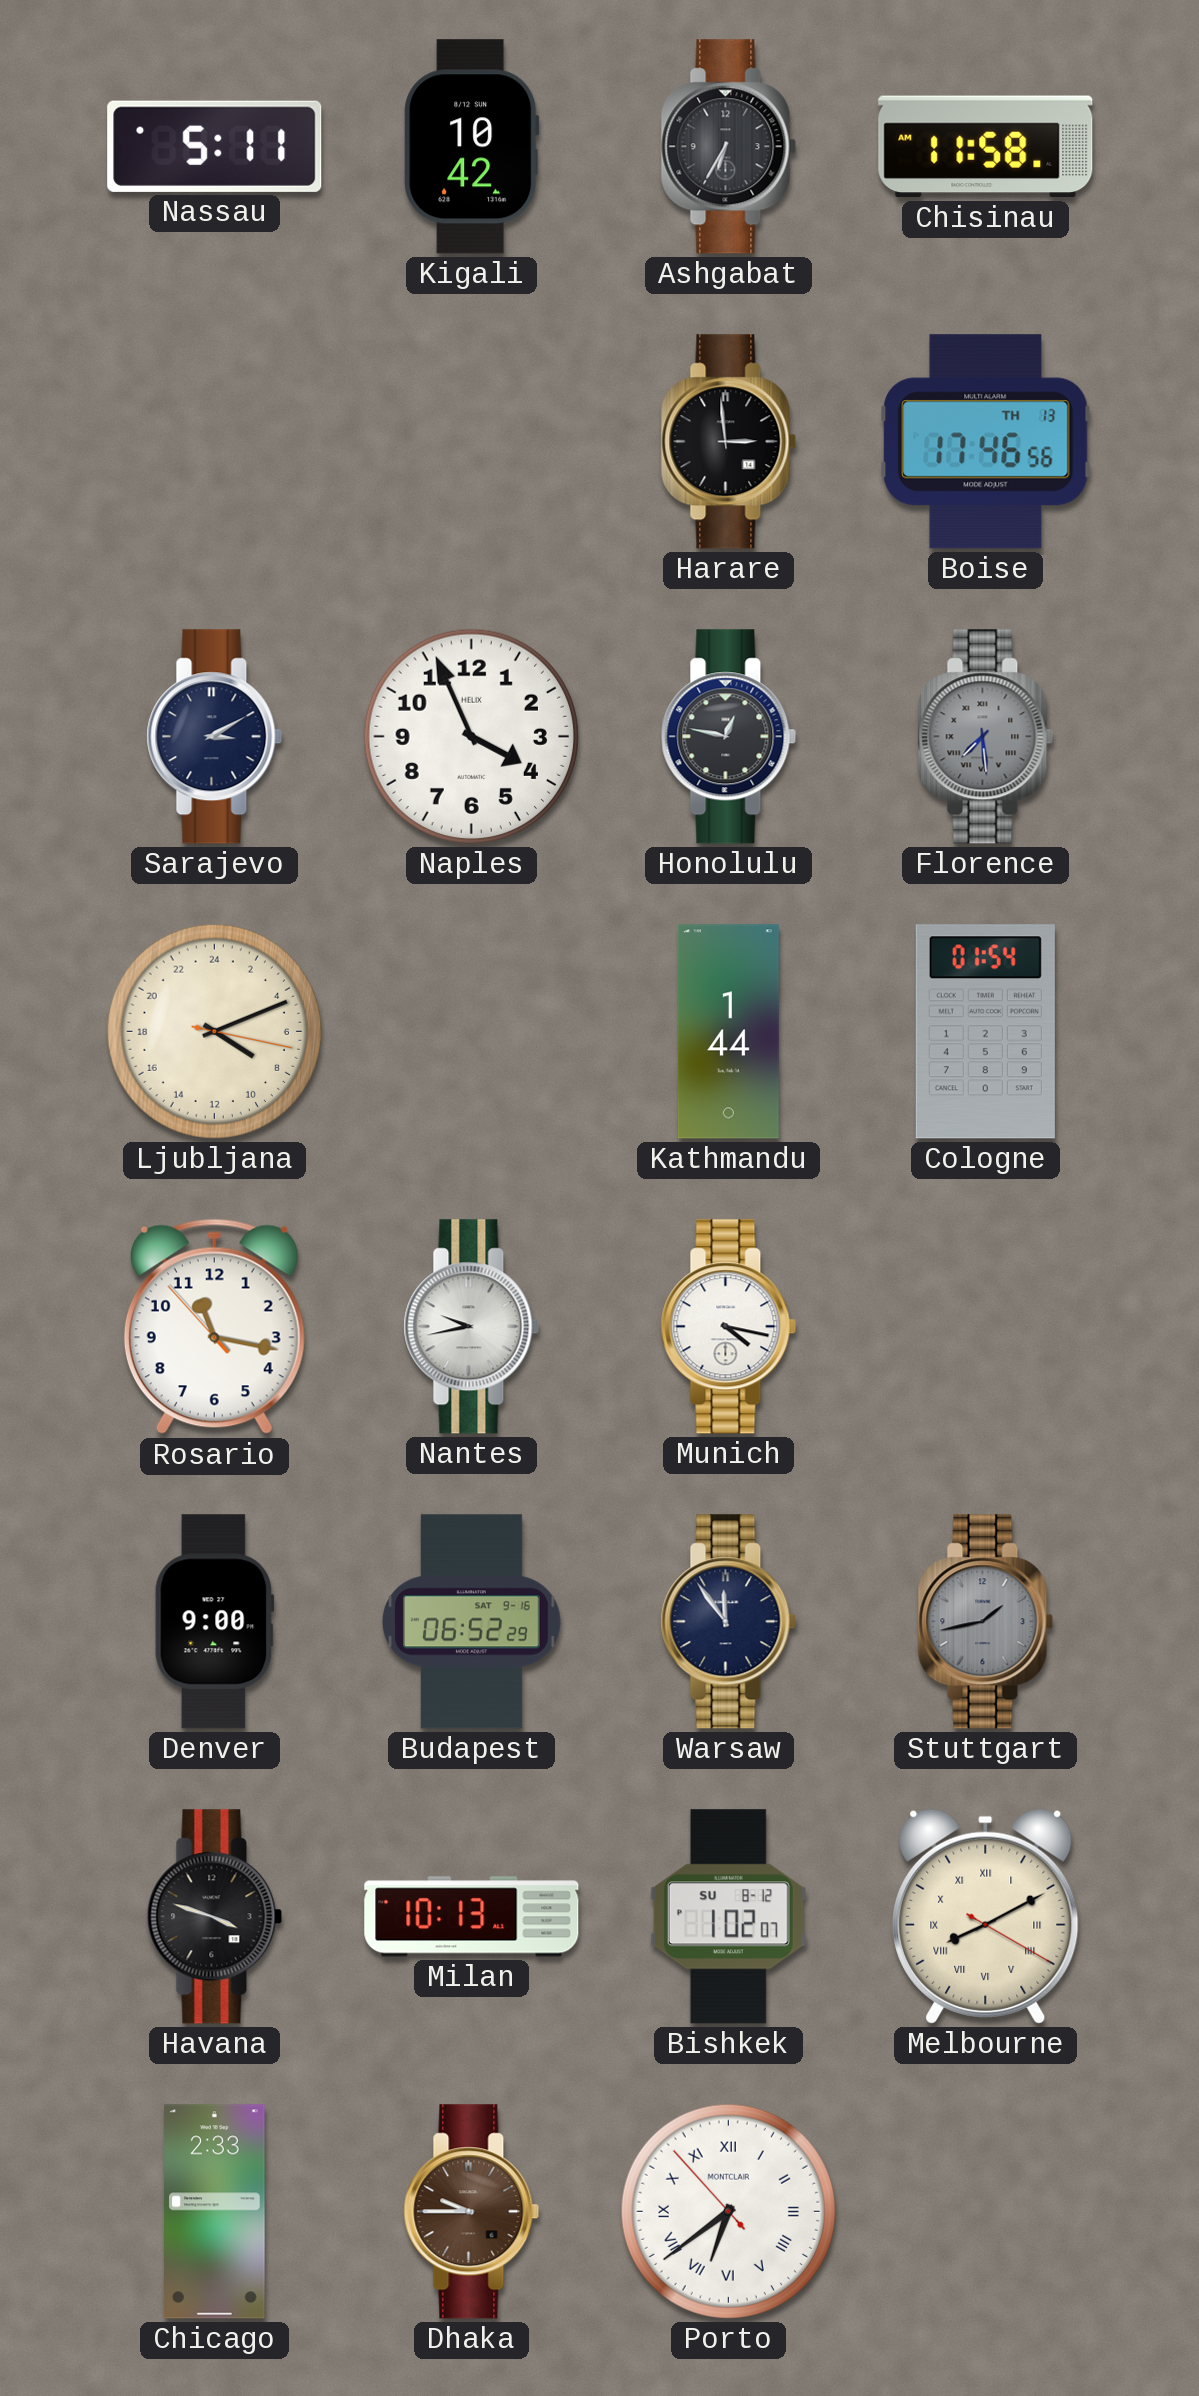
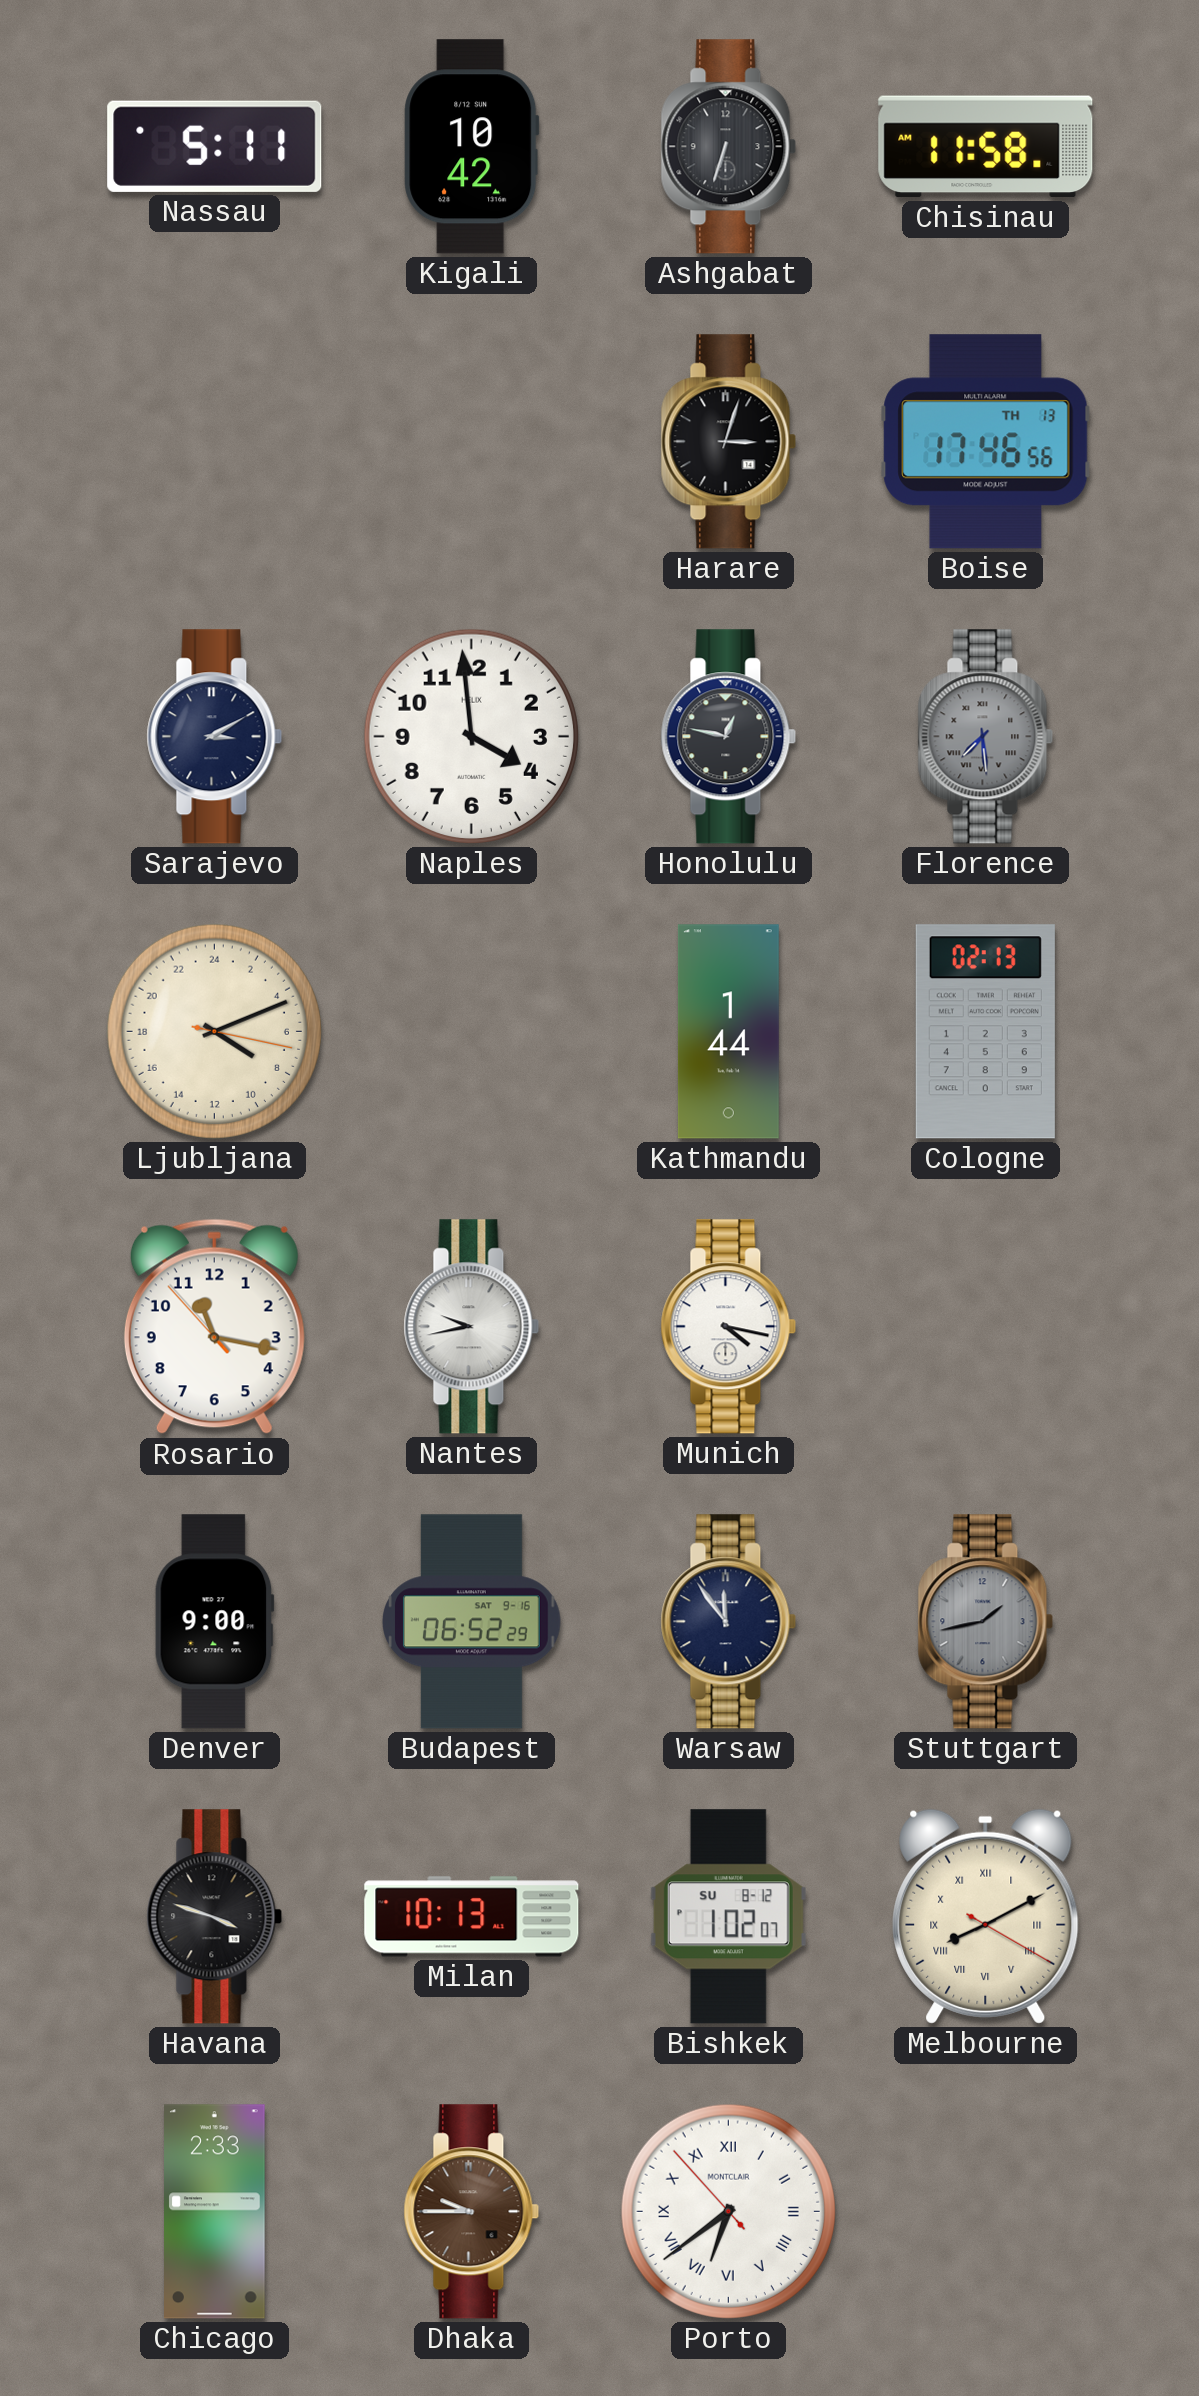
Ashgabat: 6:35 -> 6:33
Harare: 2:59 -> 3:03
Naples: 3:56 -> 3:59
Cologne: 01:54 -> 02:13
